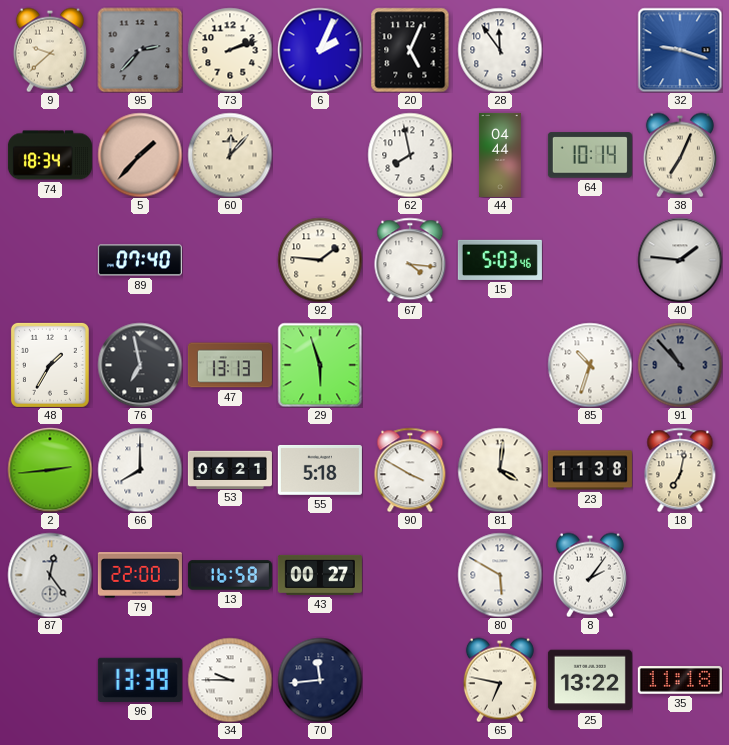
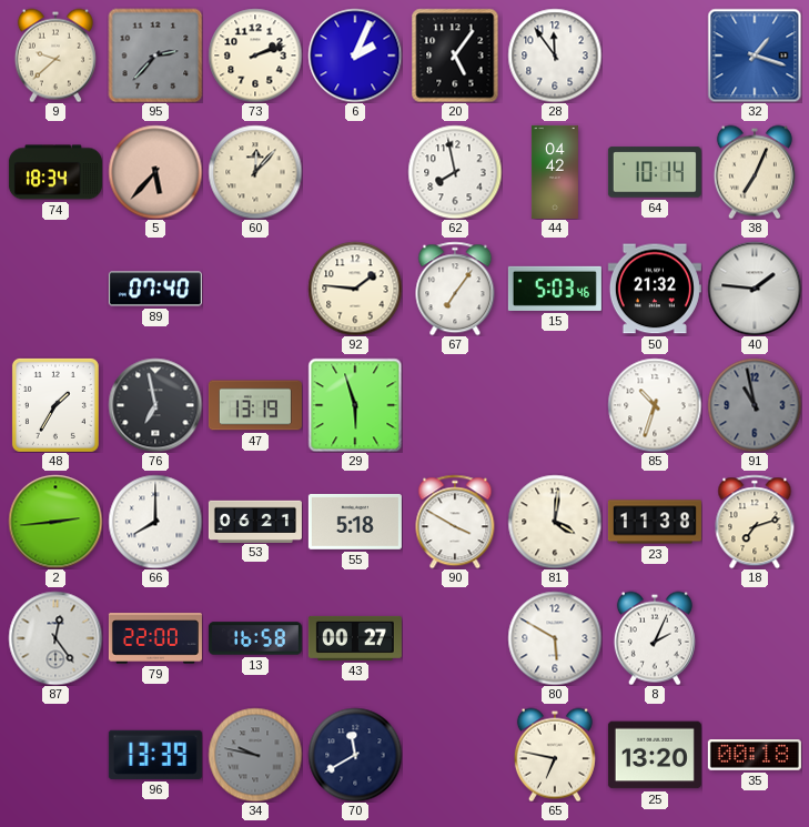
20: 5:04 -> 5:06
32: 9:18 -> 1:18
5: 1:37 -> 5:37
44: 04:44 -> 04:42
67: 4:16 -> 7:06
50: none -> 21:32
47: 13:13 -> 13:19
91: 10:53 -> 10:58
18: 7:02 -> 7:12
8: 2:06 -> 2:04
34: 9:45 -> 9:47
34 dial: white -> grey
70: 11:44 -> 11:40
25: 13:22 -> 13:20
35: 11:18 -> 00:18
